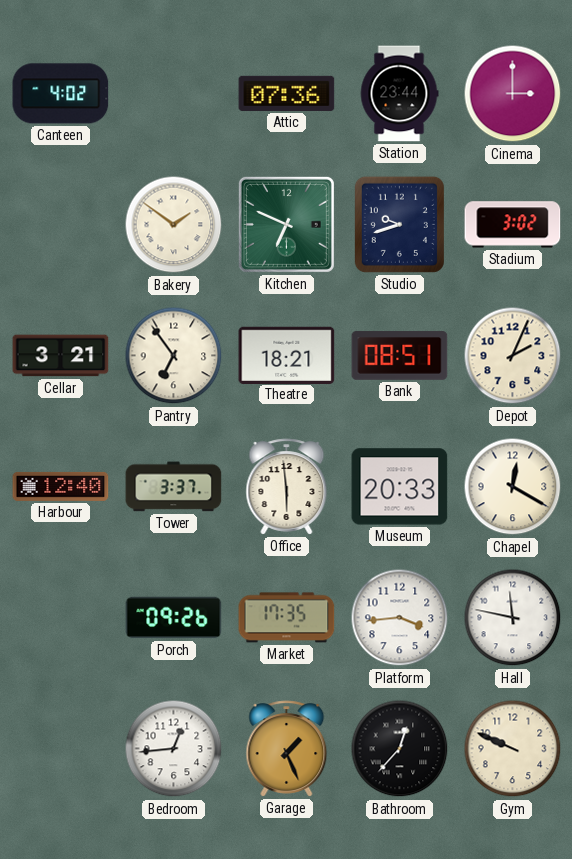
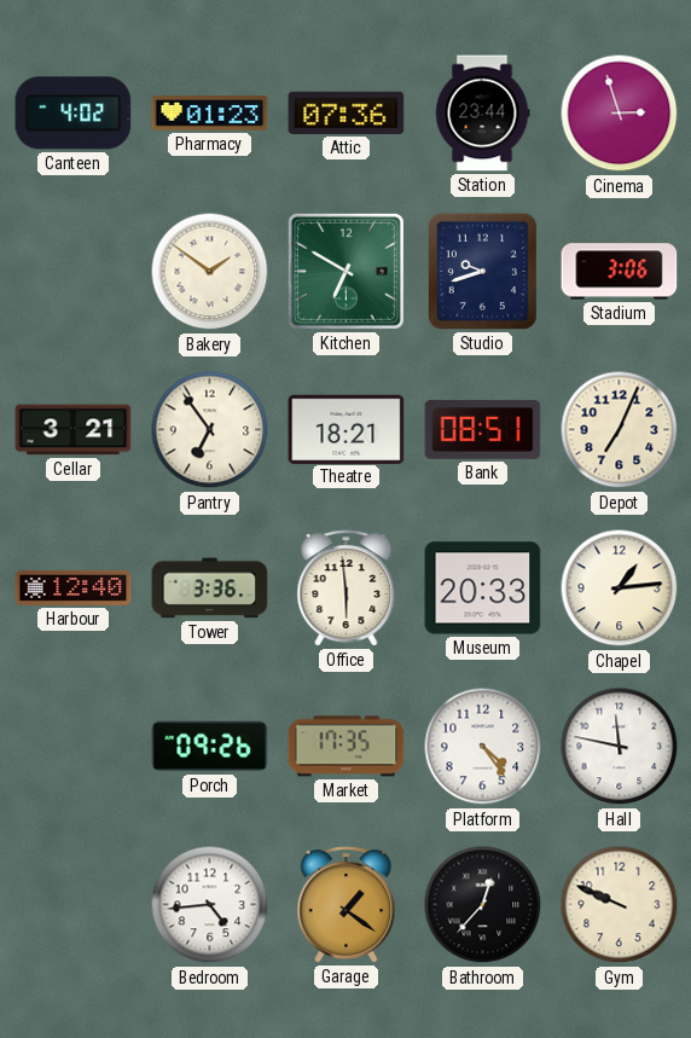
Pharmacy: none -> 01:23
Cinema: 3:00 -> 2:57
Kitchen: 6:49 -> 6:50
Stadium: 3:02 -> 3:06
Depot: 2:04 -> 7:04
Tower: 3:37 -> 3:36
Chapel: 12:20 -> 1:14
Platform: 3:44 -> 4:24
Bedroom: 12:44 -> 4:44
Garage: 1:26 -> 1:21
